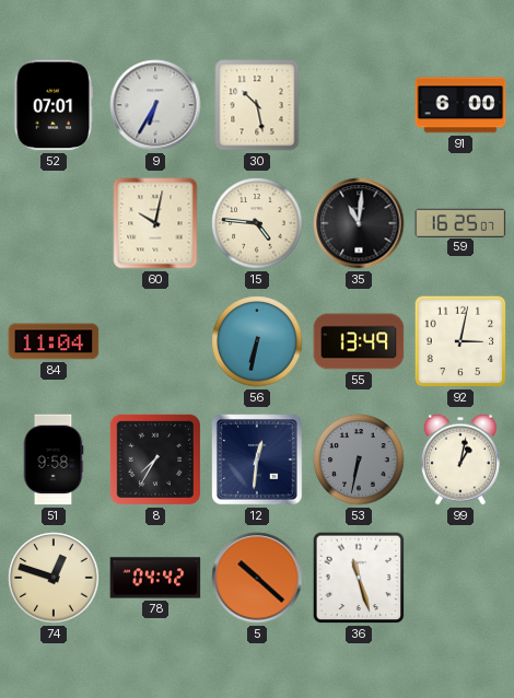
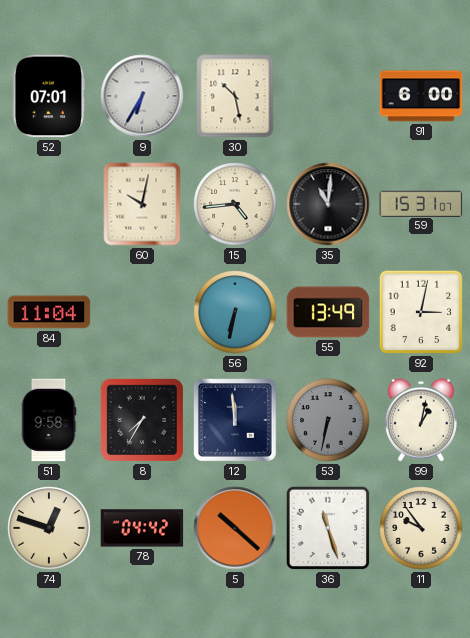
15: 4:46 -> 4:44
59: 16:25 -> 15:31
12: 12:31 -> 11:59
11: none -> 9:54
